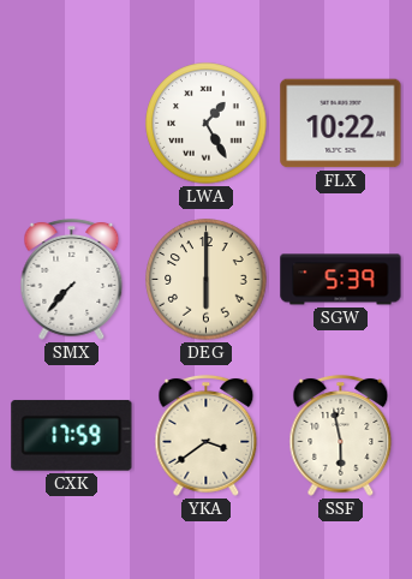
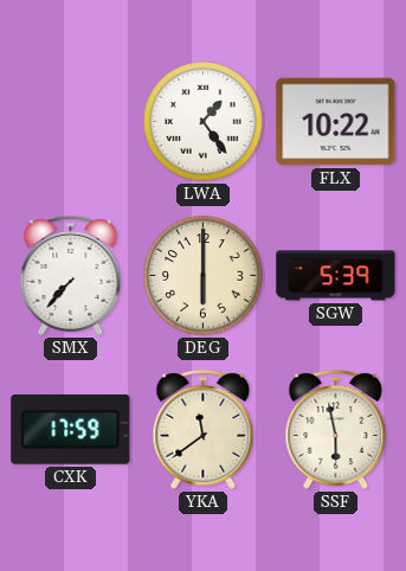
LWA: 1:25 -> 1:24
YKA: 3:39 -> 11:39
